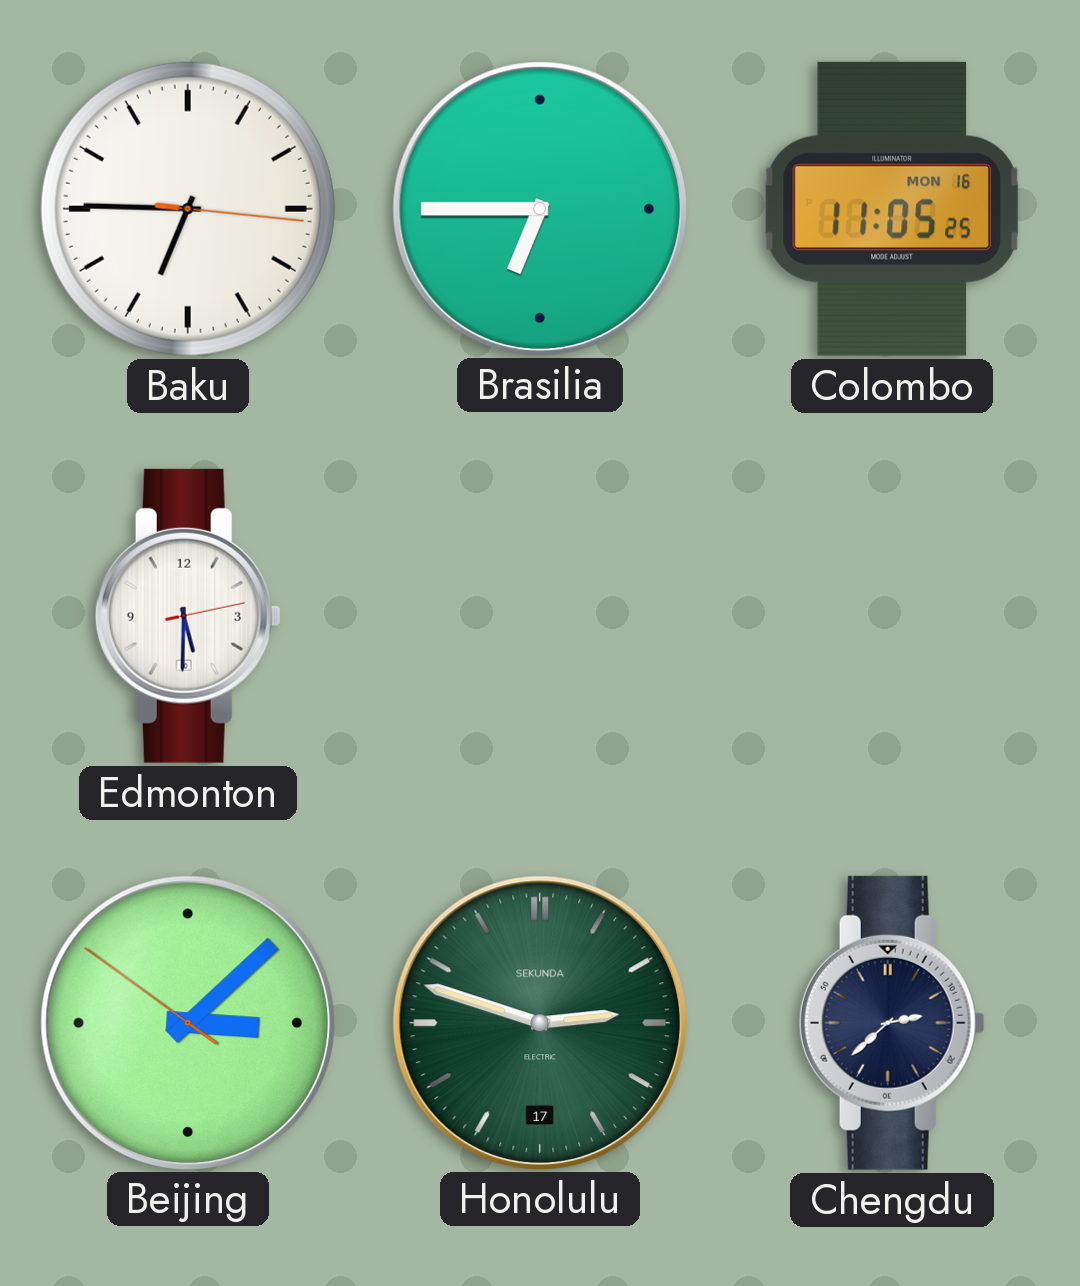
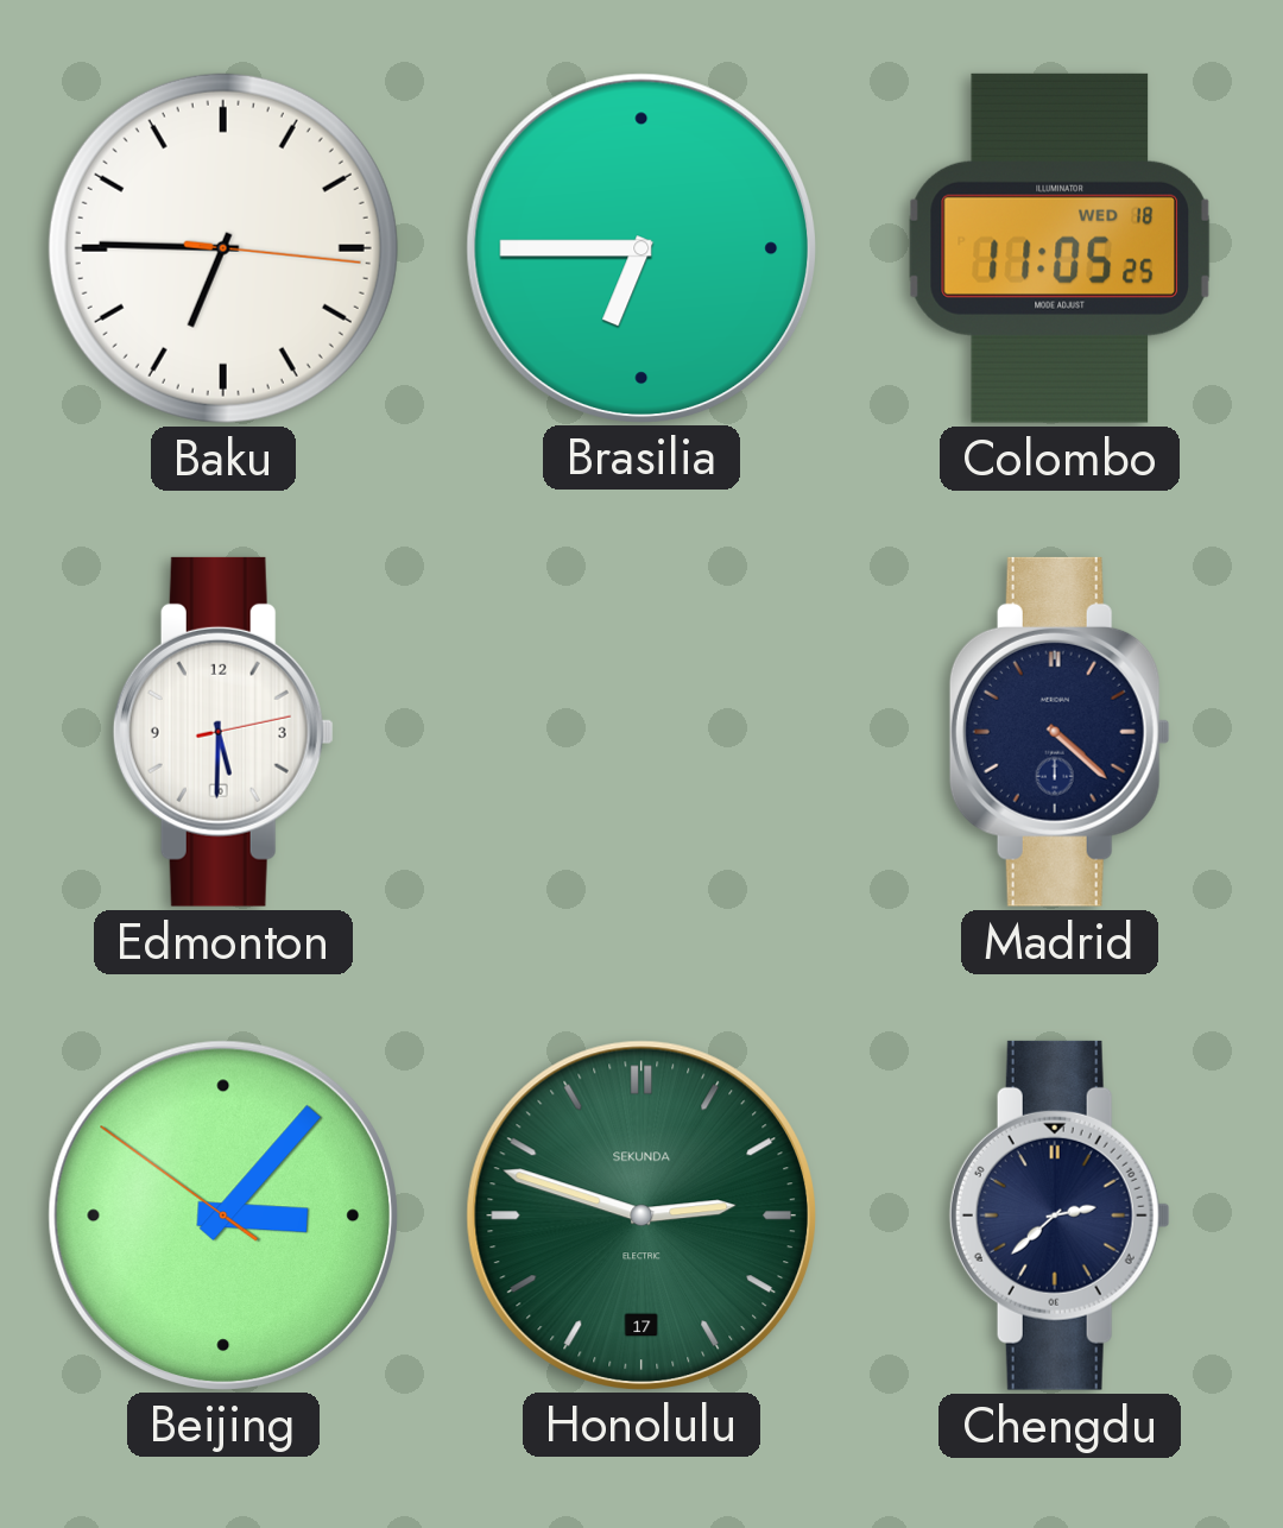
Colombo date: MON 16 -> WED 18
Madrid: none -> 4:22
Beijing: 3:07 -> 3:06
